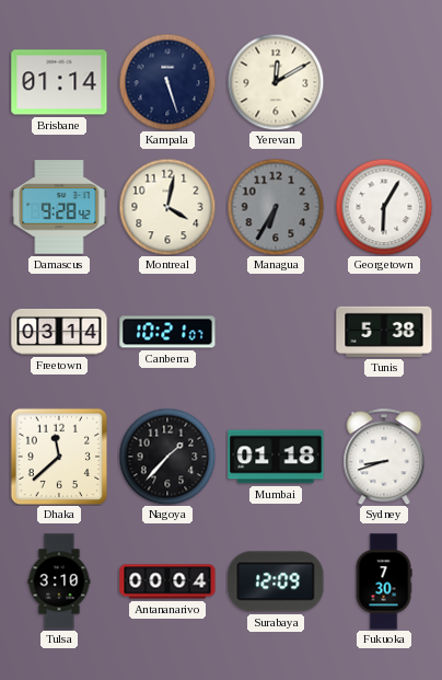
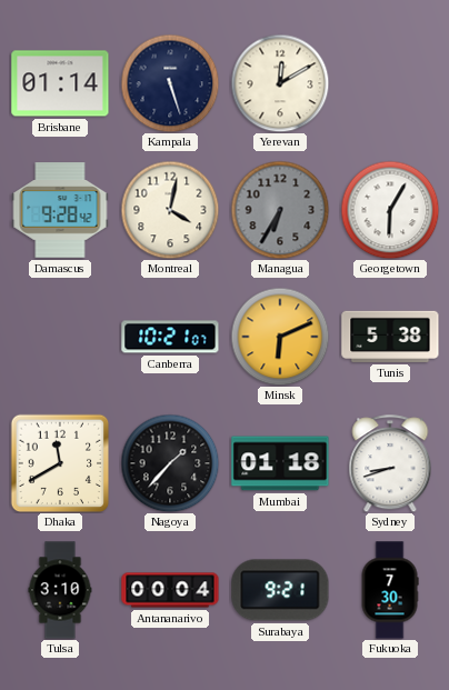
Freetown: 03:14 -> none
Minsk: none -> 6:11
Dhaka: 11:38 -> 11:40
Surabaya: 12:09 -> 9:21
